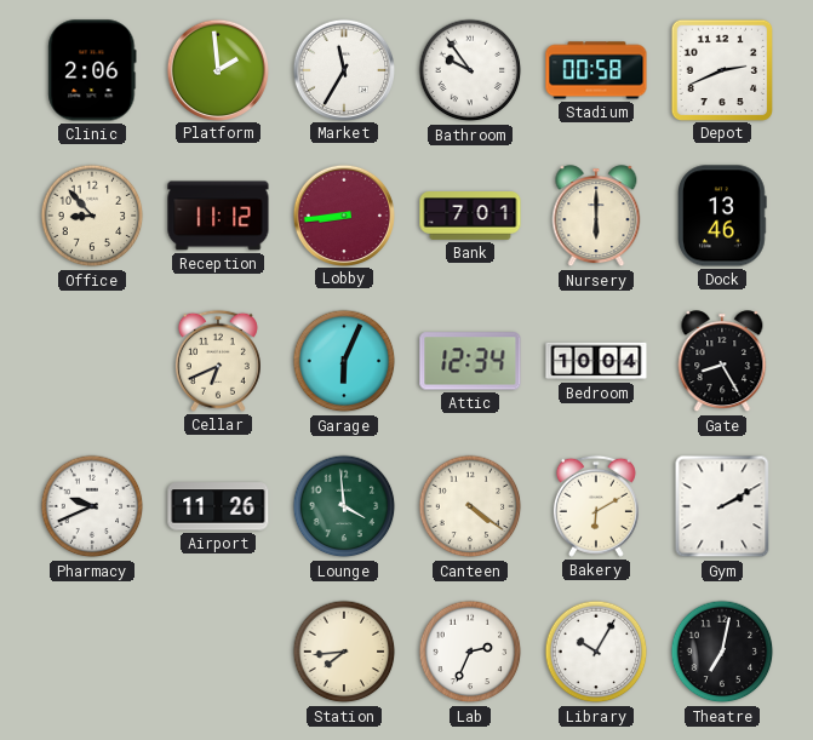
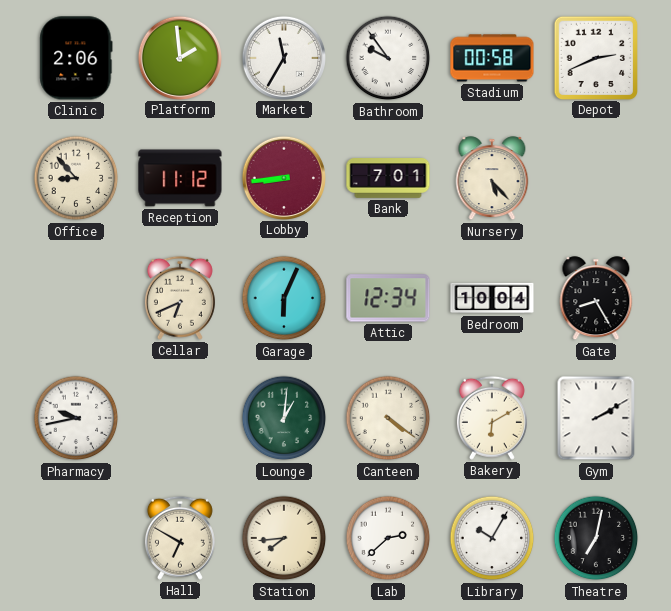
Nursery: 6:00 -> 5:23
Dock: 13:46 -> none
Pharmacy: 9:41 -> 9:43
Airport: 11:26 -> none
Lounge: 3:59 -> 1:01
Hall: none -> 6:50
Lab: 2:34 -> 2:38
